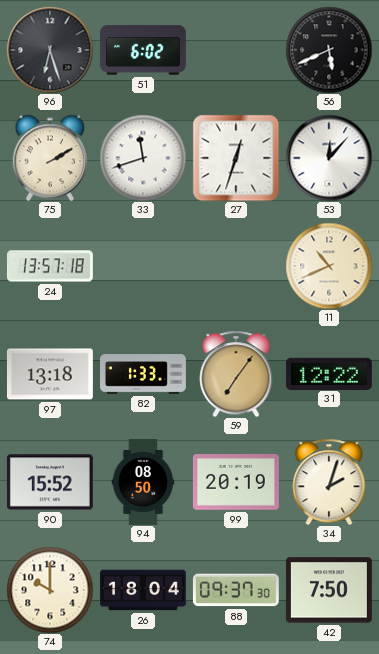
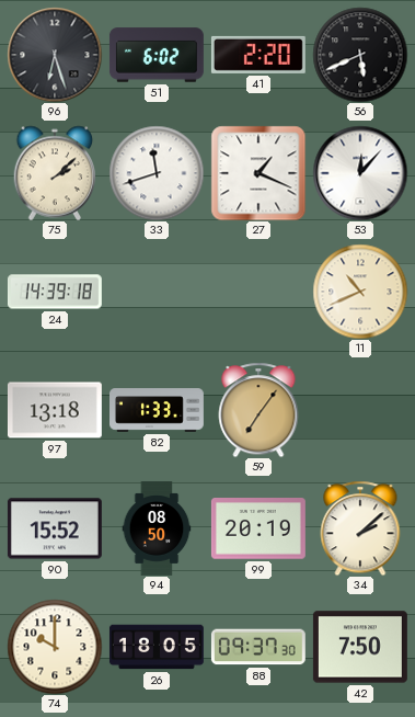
41: none -> 2:20
75: 2:10 -> 2:08
27: 12:33 -> 1:19
24: 13:57 -> 14:39
31: 12:22 -> none
34: 2:03 -> 2:08
26: 18:04 -> 18:05
